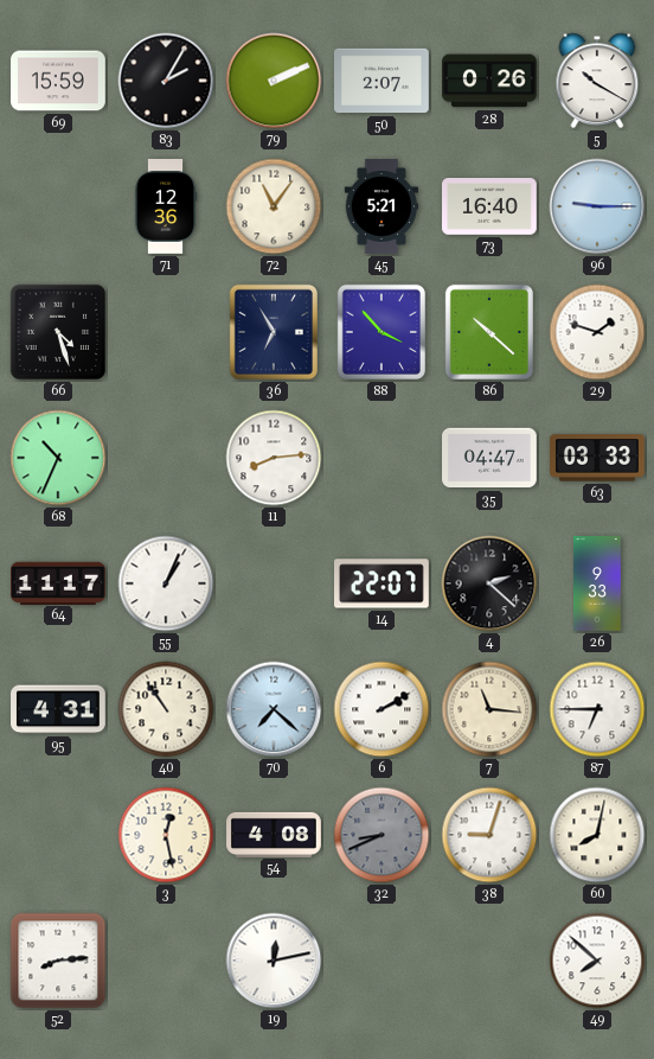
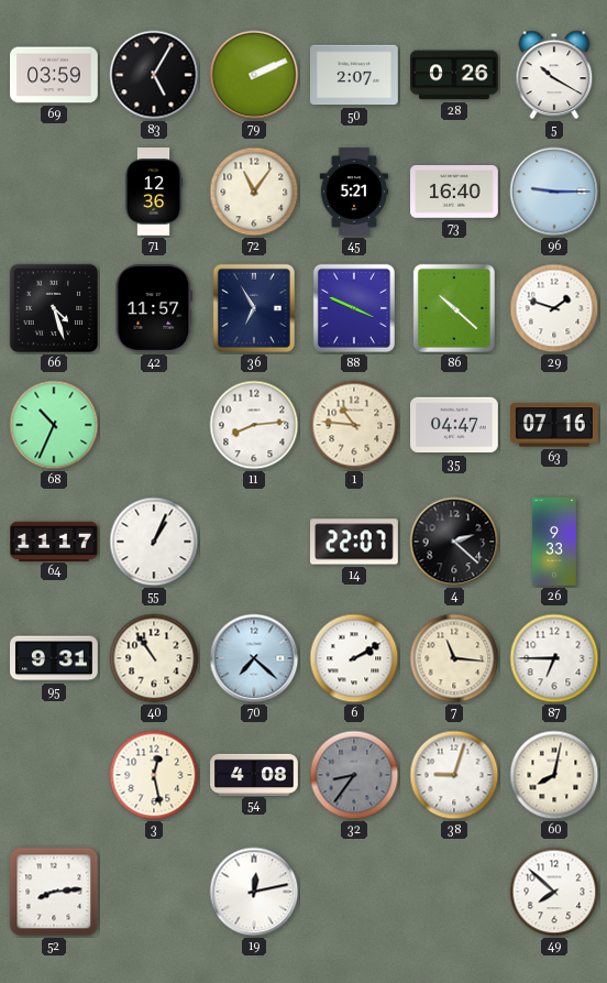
69: 15:59 -> 03:59
83: 2:05 -> 5:05
42: none -> 11:57
88: 3:53 -> 3:49
1: none -> 10:46
63: 03:33 -> 07:16
95: 4:31 -> 9:31
32: 8:41 -> 8:36
